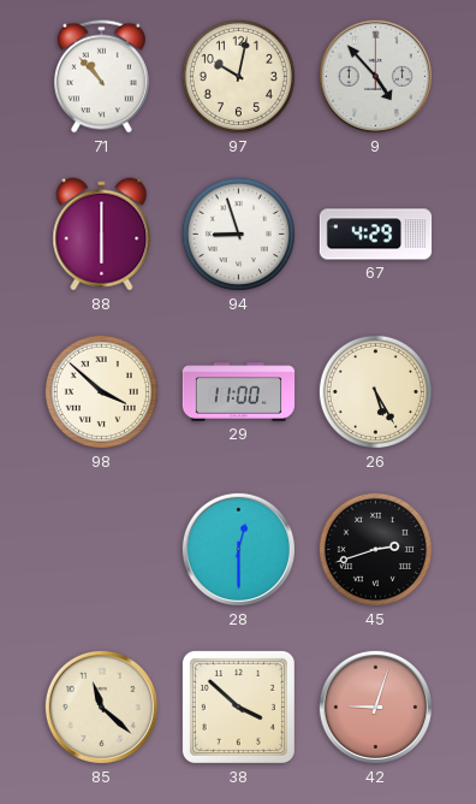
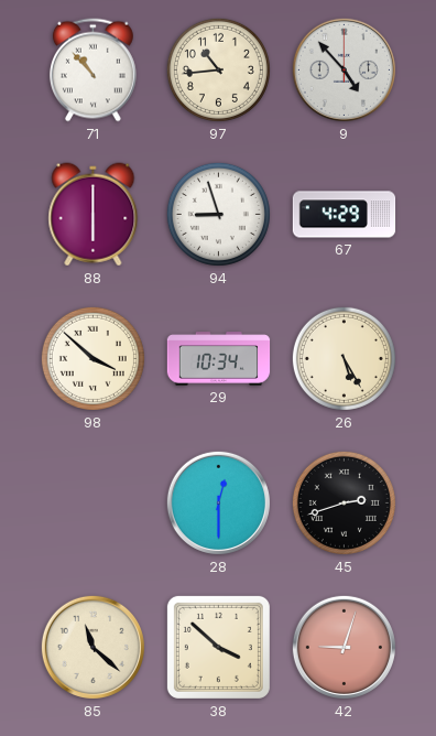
97: 10:02 -> 10:44
29: 11:00 -> 10:34
